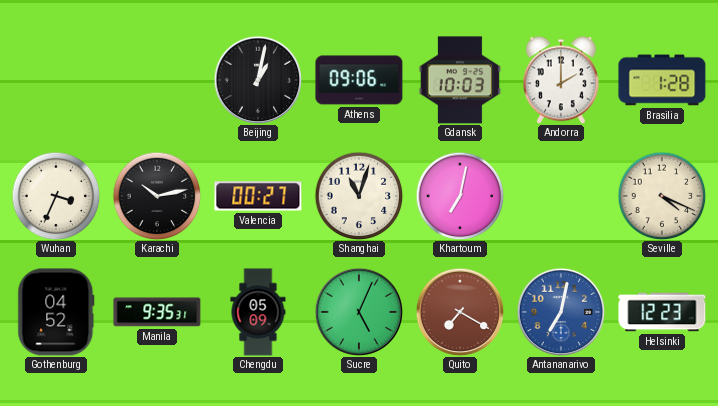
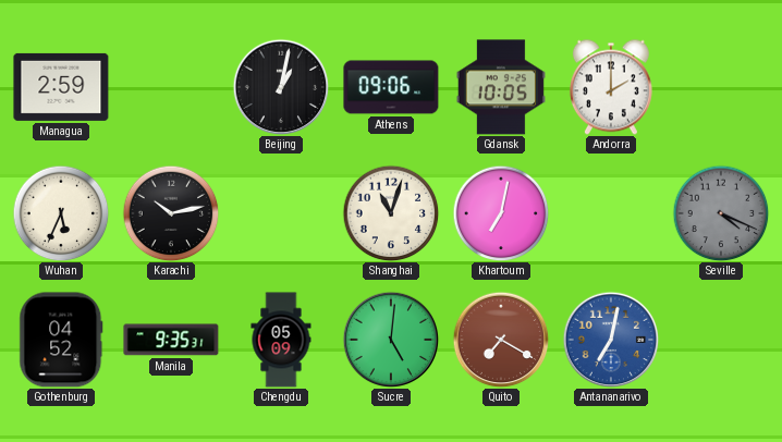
Managua: none -> 2:59
Gdansk: 10:03 -> 10:05
Brasilia: 1:28 -> none
Wuhan: 3:34 -> 5:34
Valencia: 00:27 -> none
Seville dial: cream -> grey
Sucre: 5:04 -> 5:01
Helsinki: 12:23 -> none
